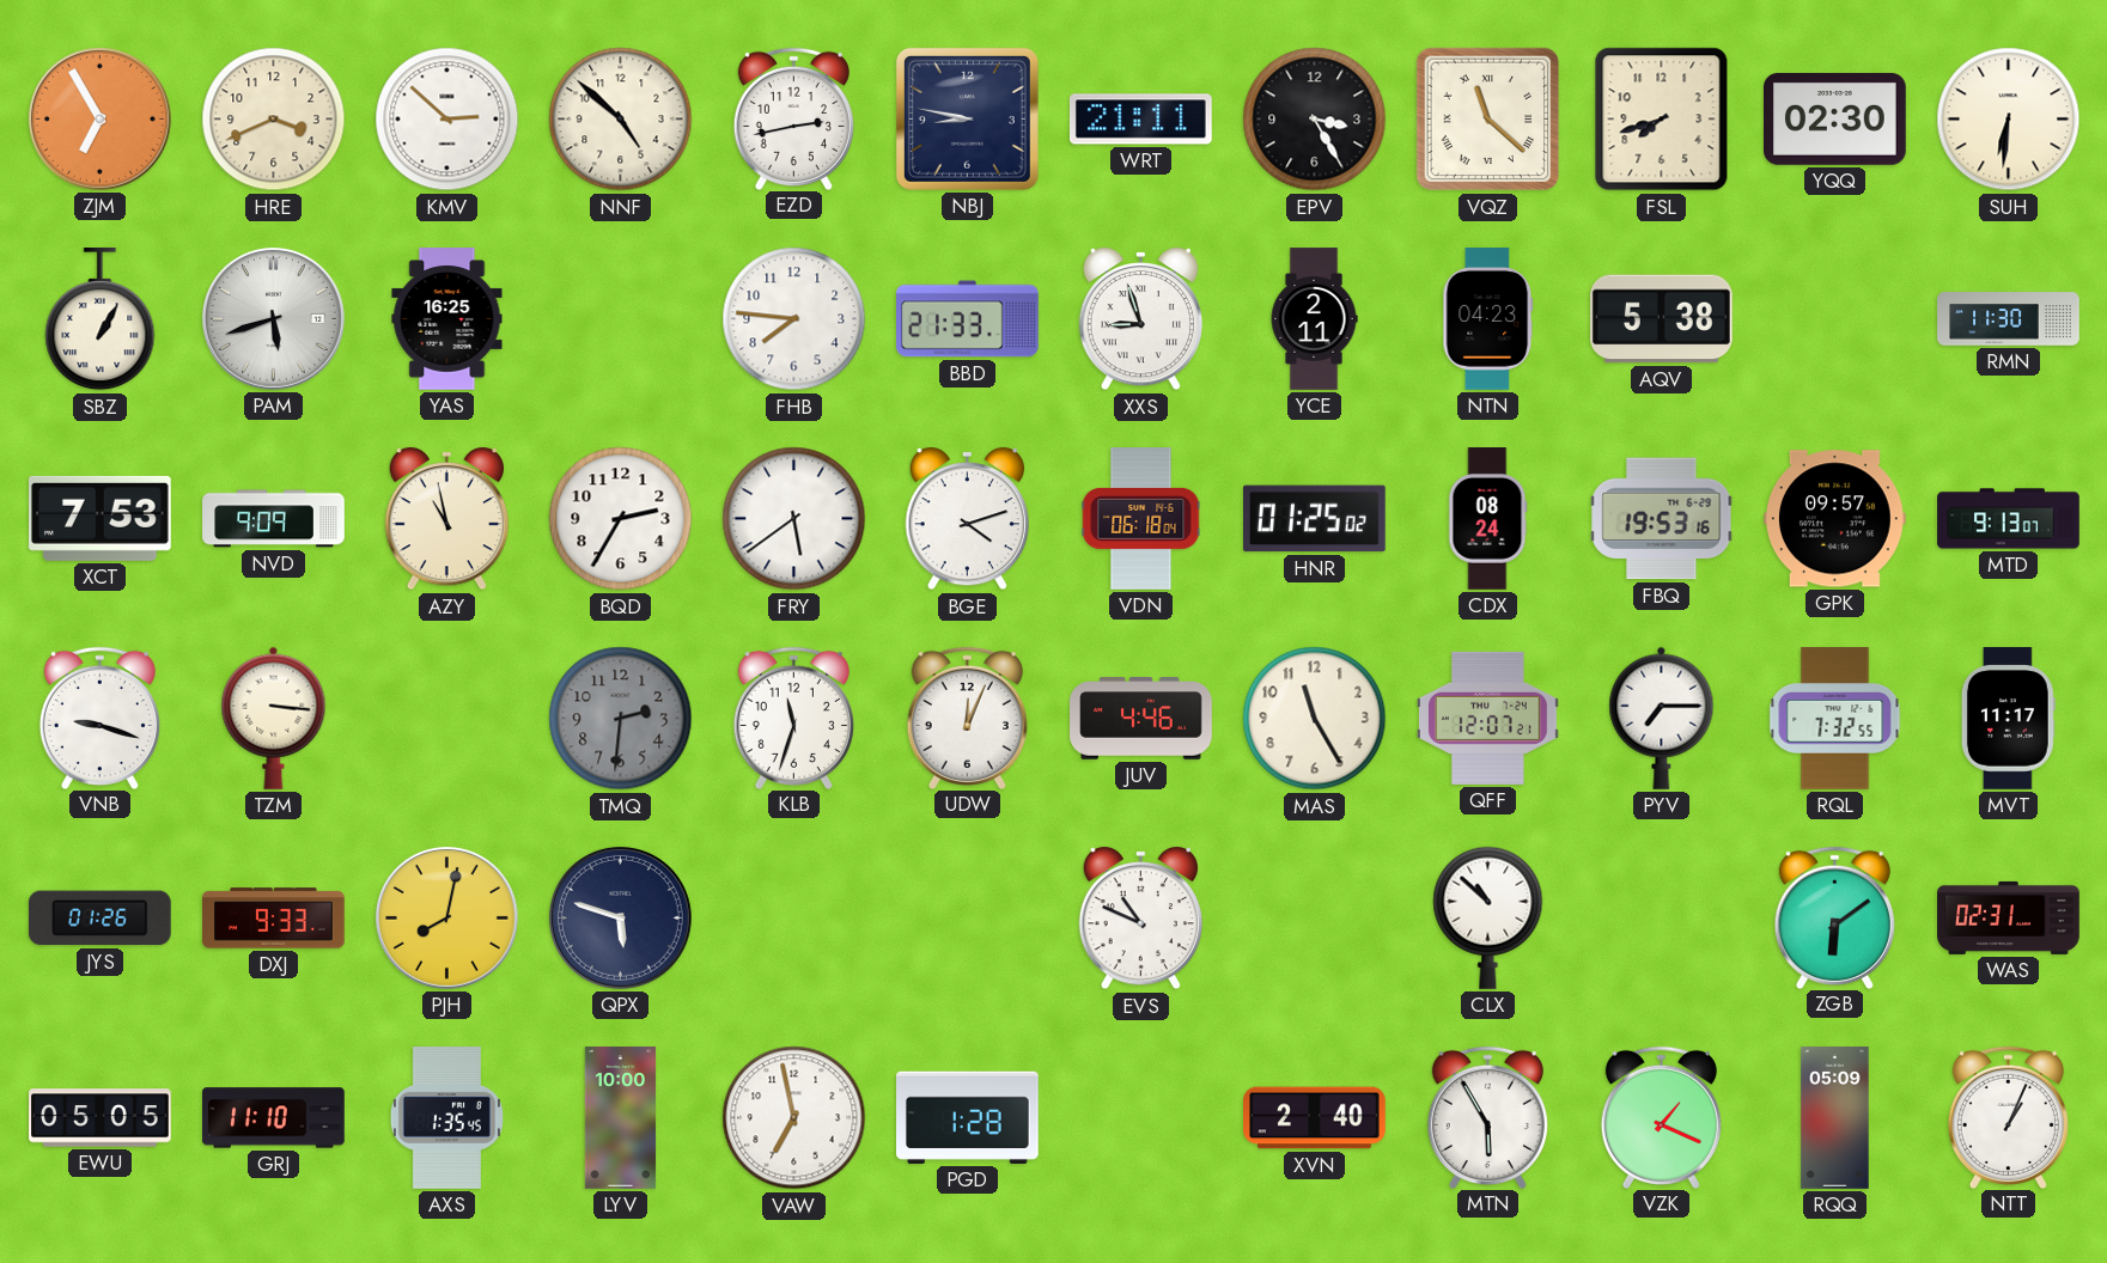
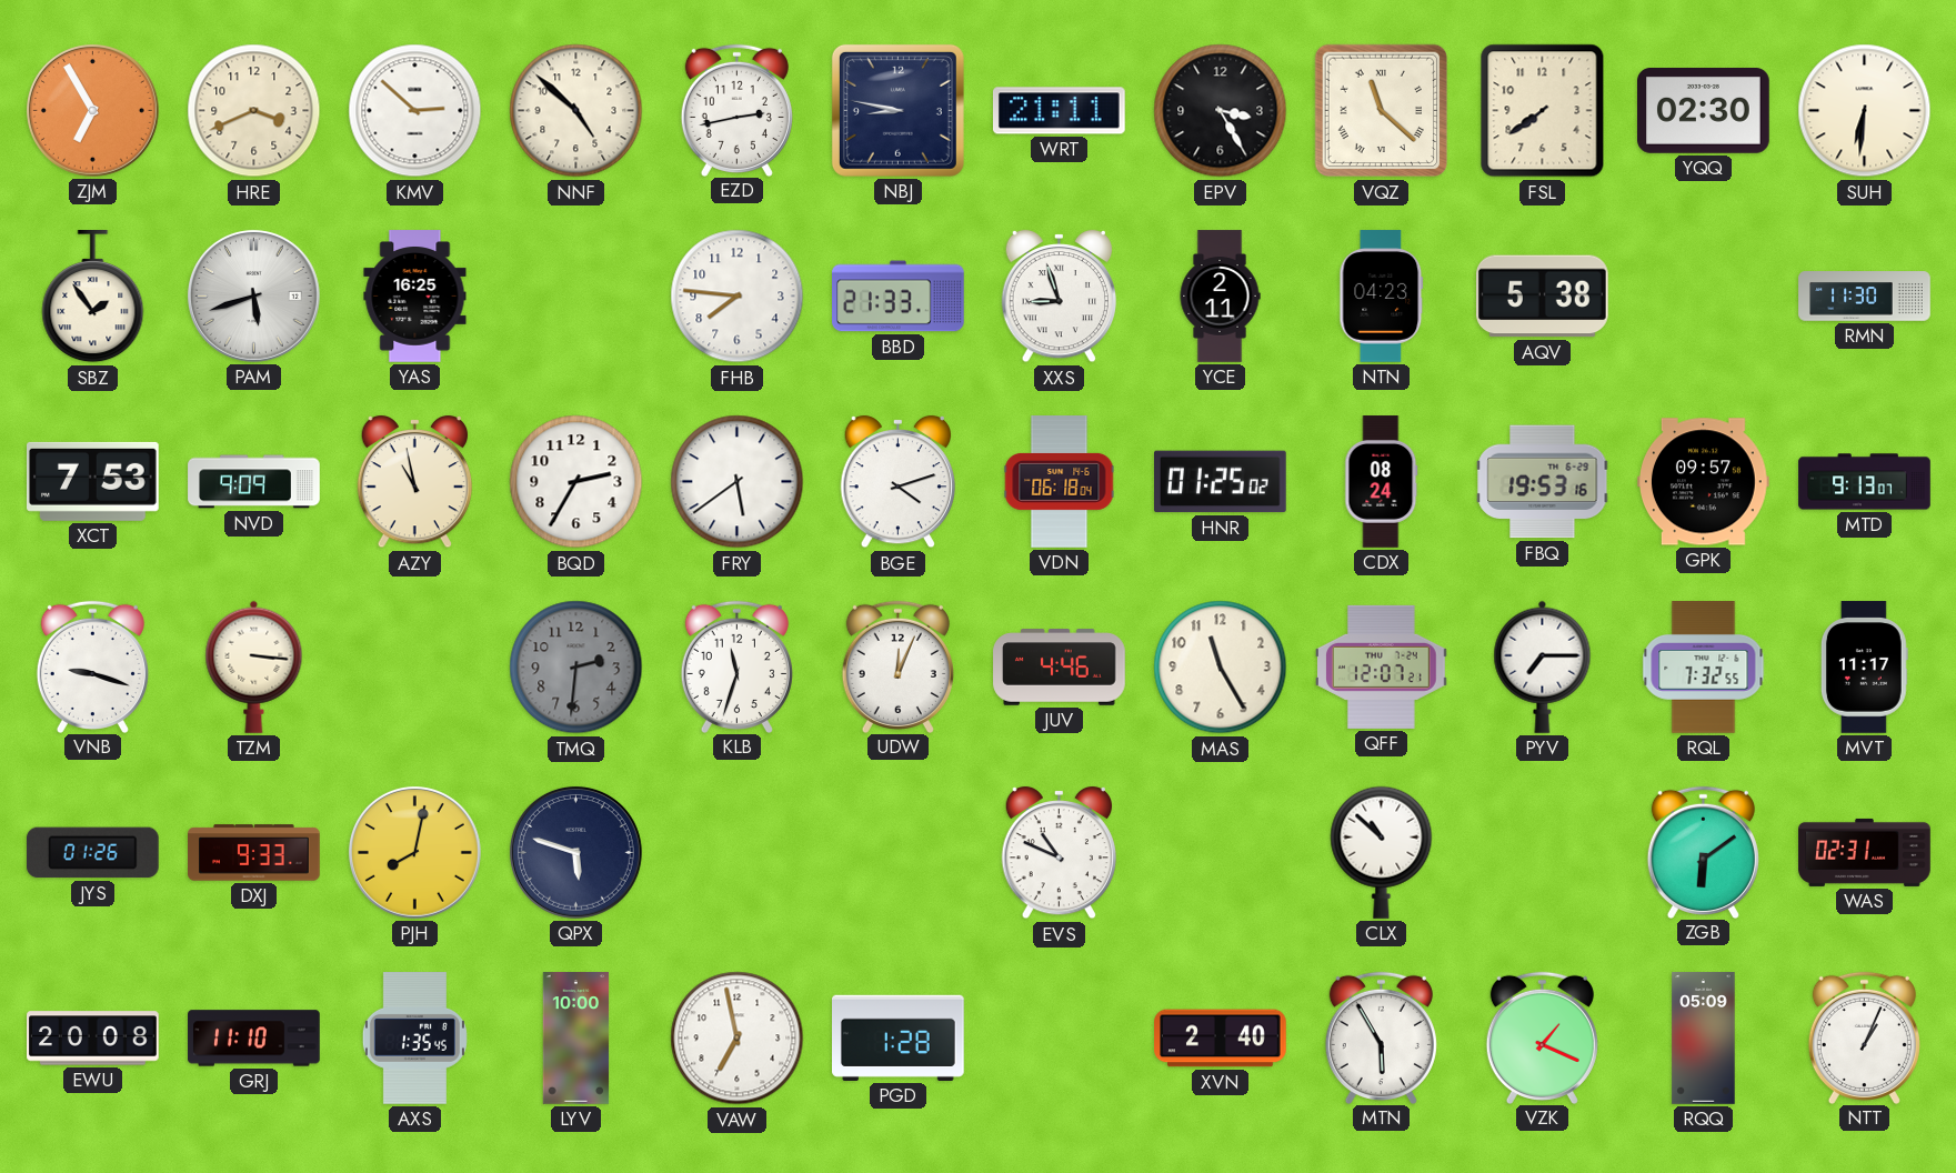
FSL: 7:42 -> 7:39
SBZ: 1:05 -> 1:54
EWU: 05:05 -> 20:08
